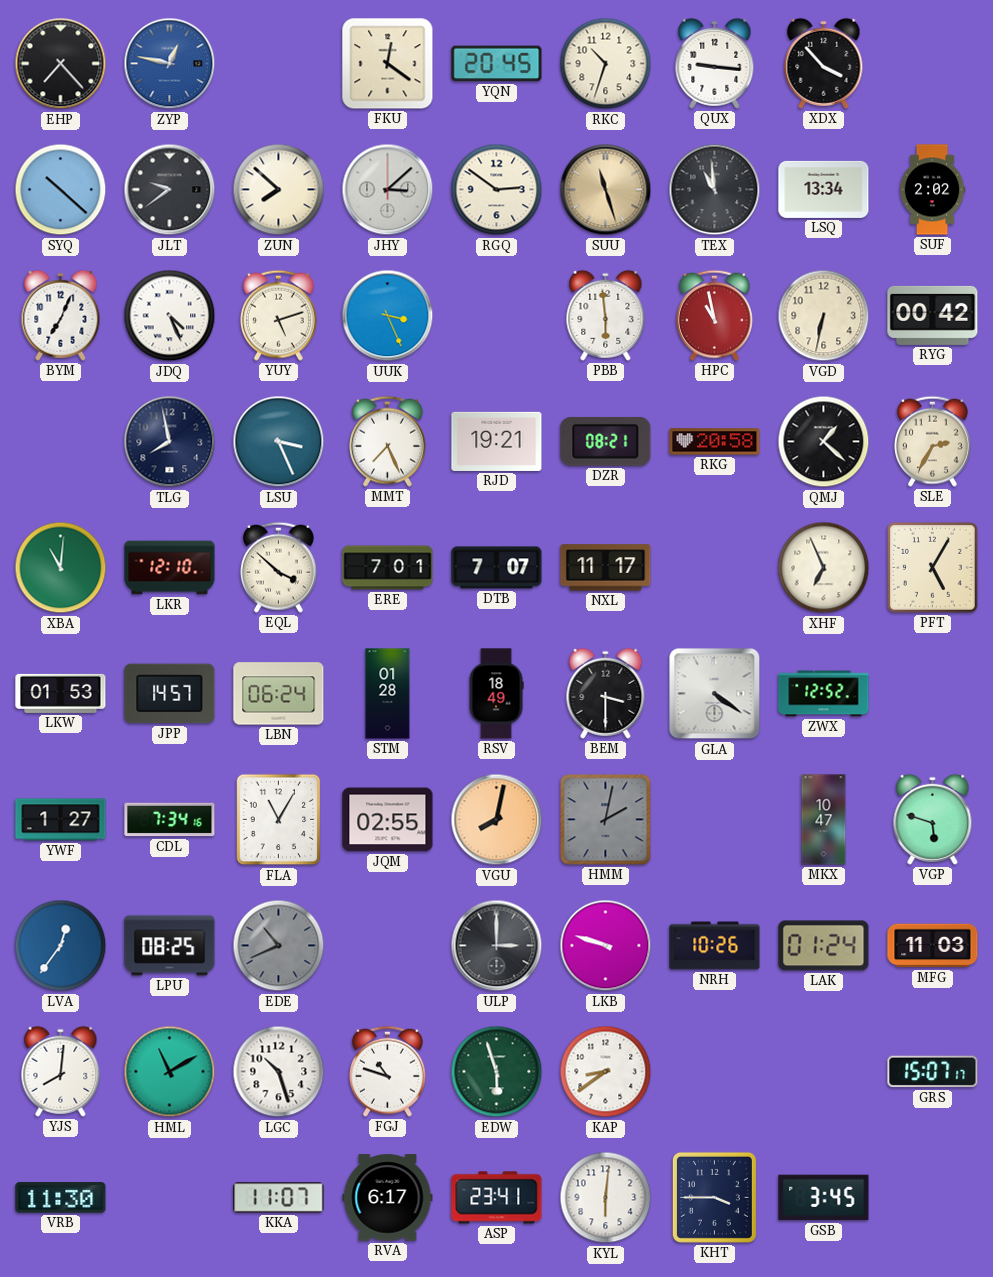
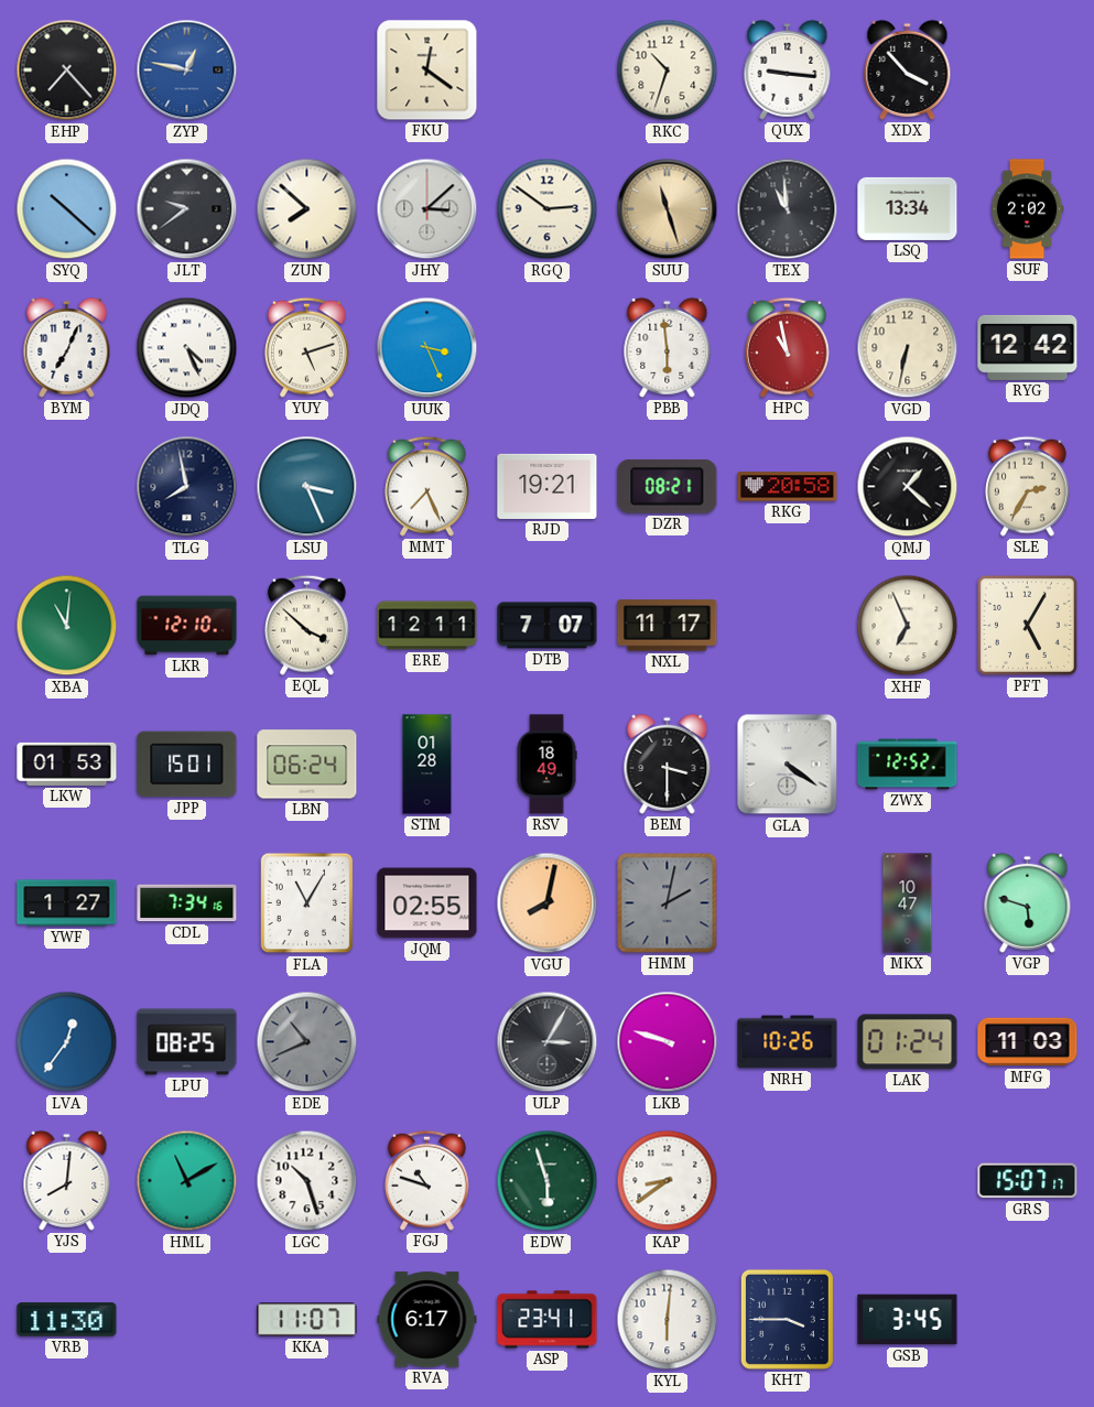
YQN: 20:45 -> none
RYG: 00:42 -> 12:42
ERE: 7:01 -> 12:11
JPP: 14:57 -> 15:01
ULP: 3:00 -> 3:05
